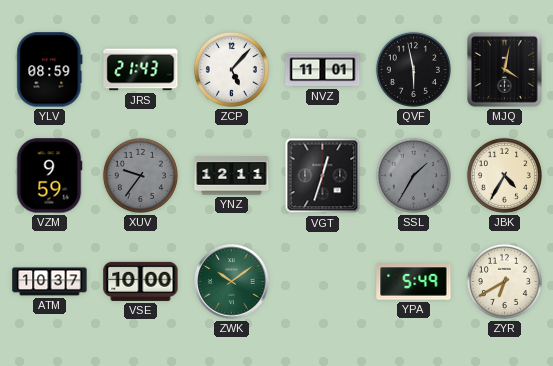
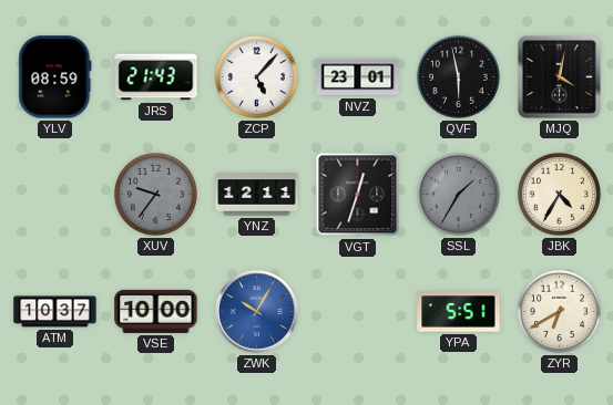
NVZ: 11:01 -> 23:01
VZM: 9:59 -> none
ZWK: 10:09 -> 10:05
ZWK dial: green -> blue
YPA: 5:49 -> 5:51
